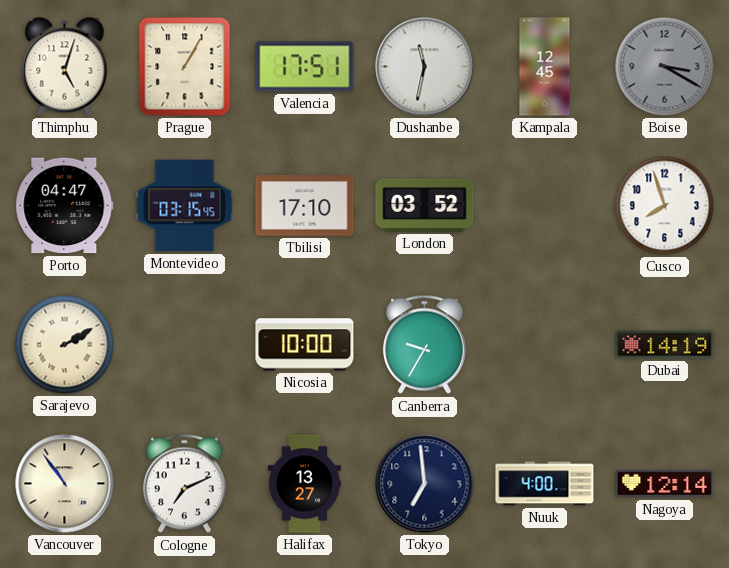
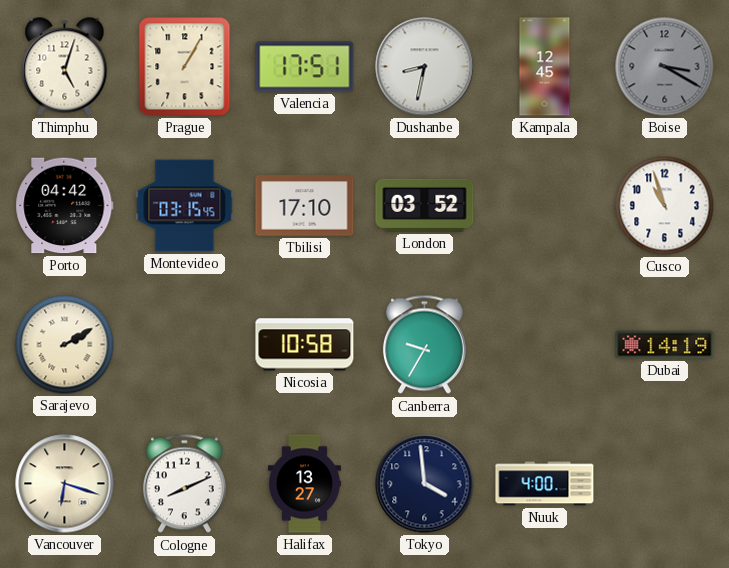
Dushanbe: 11:32 -> 8:32
Porto: 04:47 -> 04:42
Cusco: 7:57 -> 10:57
Nicosia: 10:00 -> 10:58
Vancouver: 10:54 -> 6:18
Cologne: 7:11 -> 8:11
Tokyo: 6:59 -> 3:59
Nagoya: 12:14 -> none
